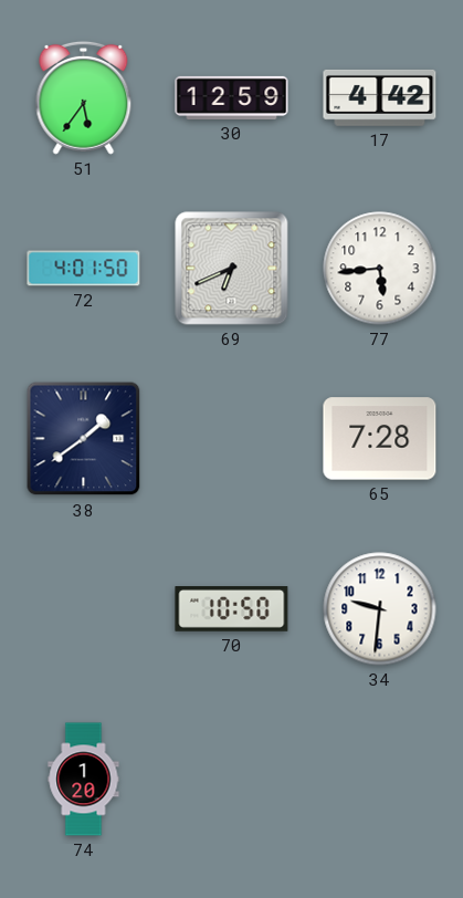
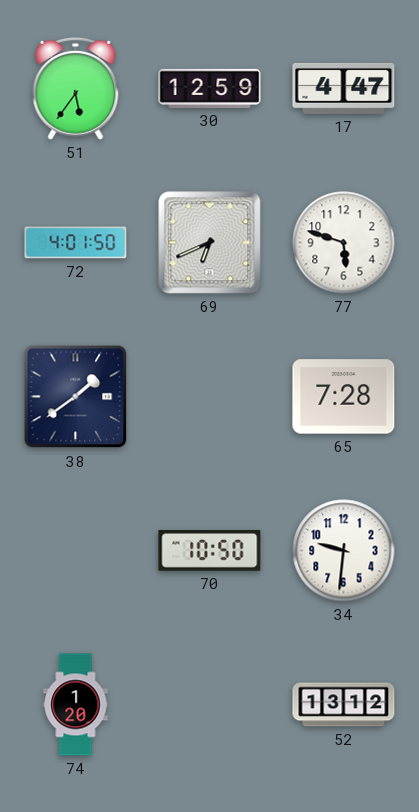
17: 4:42 -> 4:47
77: 5:44 -> 5:48
52: none -> 13:12
